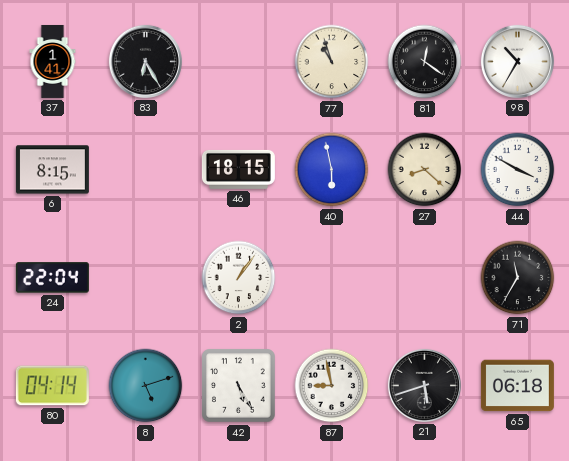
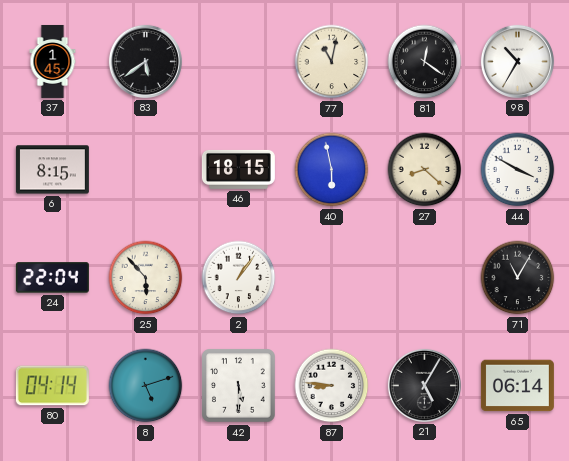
37: 1:41 -> 1:45
83: 6:25 -> 5:39
77: 10:57 -> 11:02
25: none -> 5:53
71: 11:35 -> 11:05
42: 5:25 -> 5:30
87: 8:58 -> 8:46
21: 5:42 -> 5:05
65: 06:18 -> 06:14
